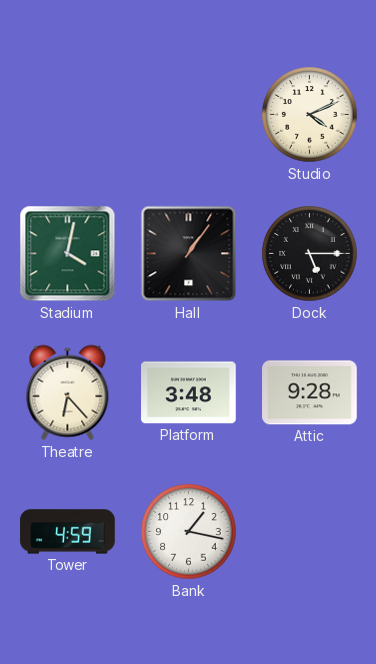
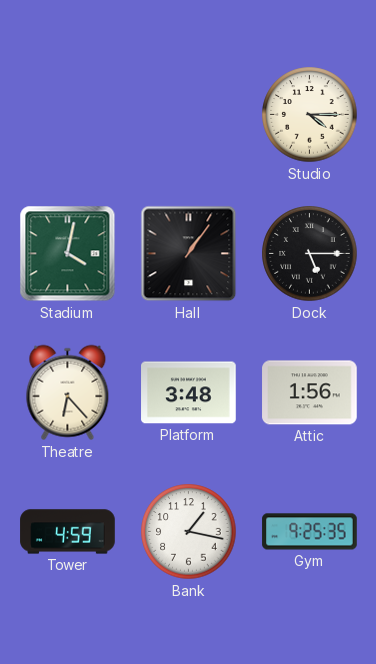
Studio: 4:11 -> 4:15
Attic: 9:28 -> 1:56
Gym: none -> 9:25
